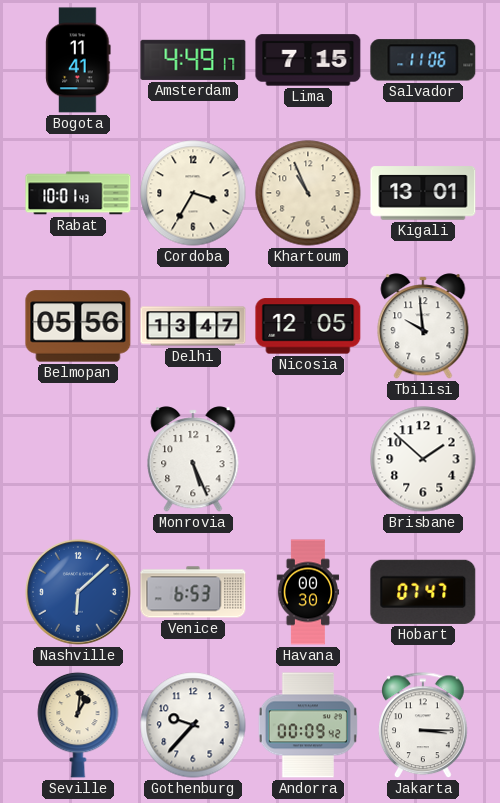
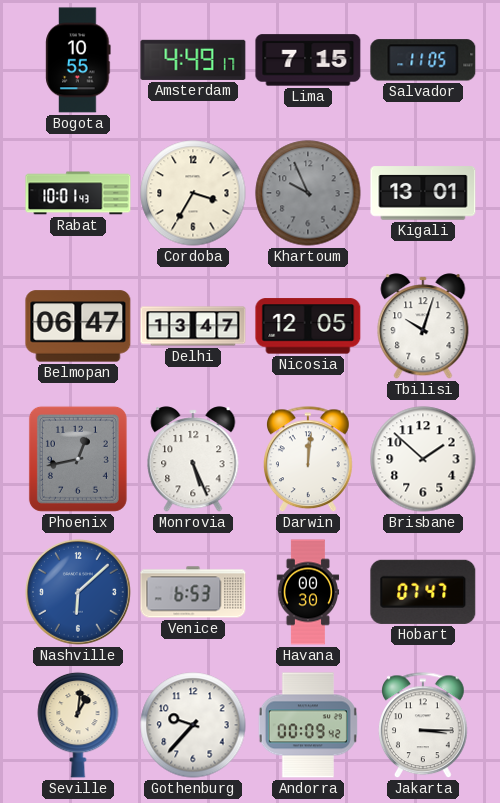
Bogota: 11:41 -> 10:55
Salvador: 11:06 -> 11:05
Khartoum: 10:56 -> 9:56
Khartoum dial: cream -> grey
Belmopan: 05:56 -> 06:47
Tbilisi: 9:59 -> 10:03
Phoenix: none -> 12:43
Darwin: none -> 12:01
